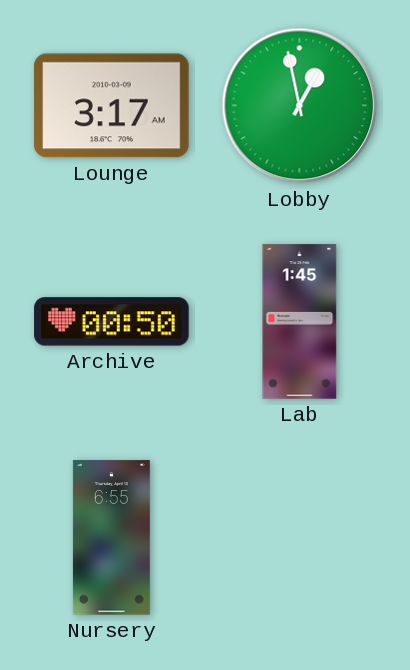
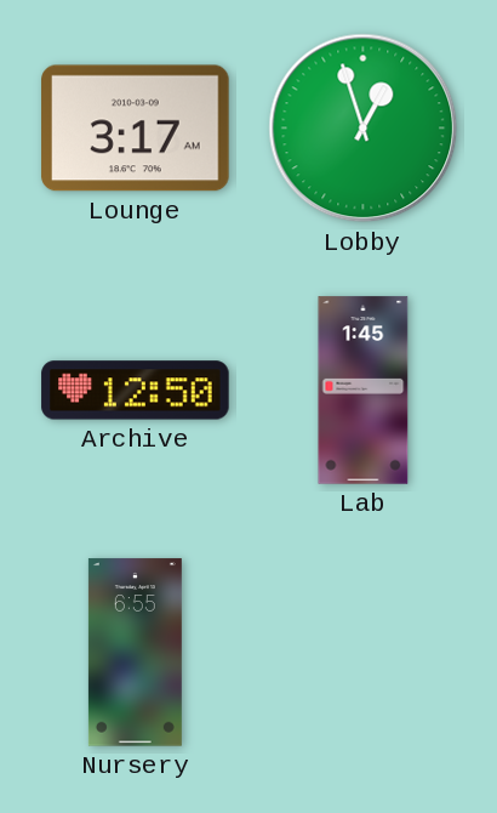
Lobby: 12:58 -> 12:57
Archive: 00:50 -> 12:50
